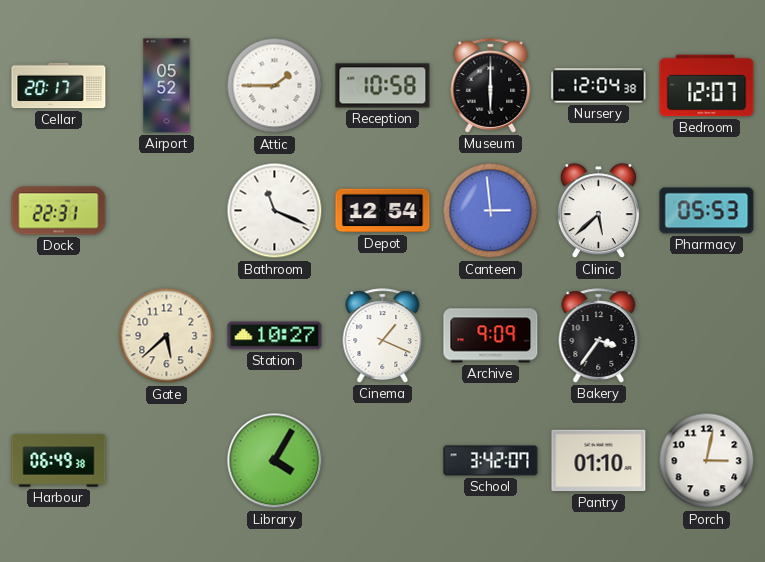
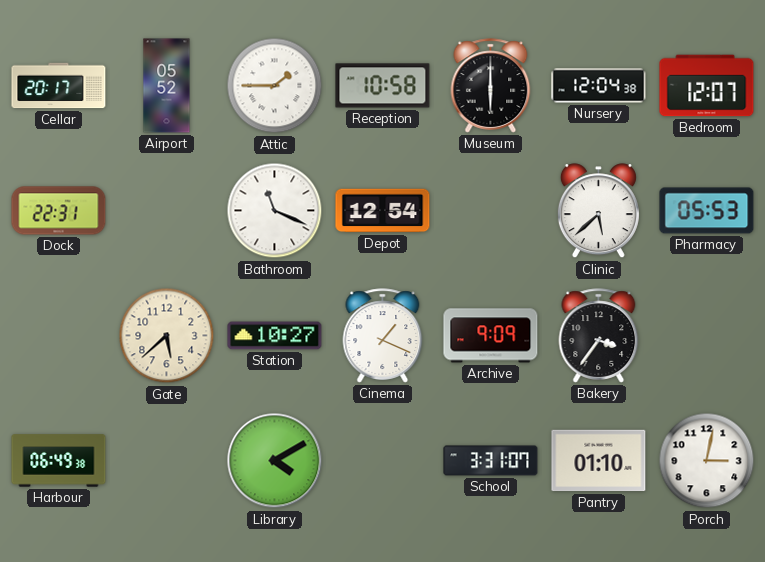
Canteen: 2:59 -> none
Library: 4:05 -> 4:10
School: 3:42 -> 3:31
